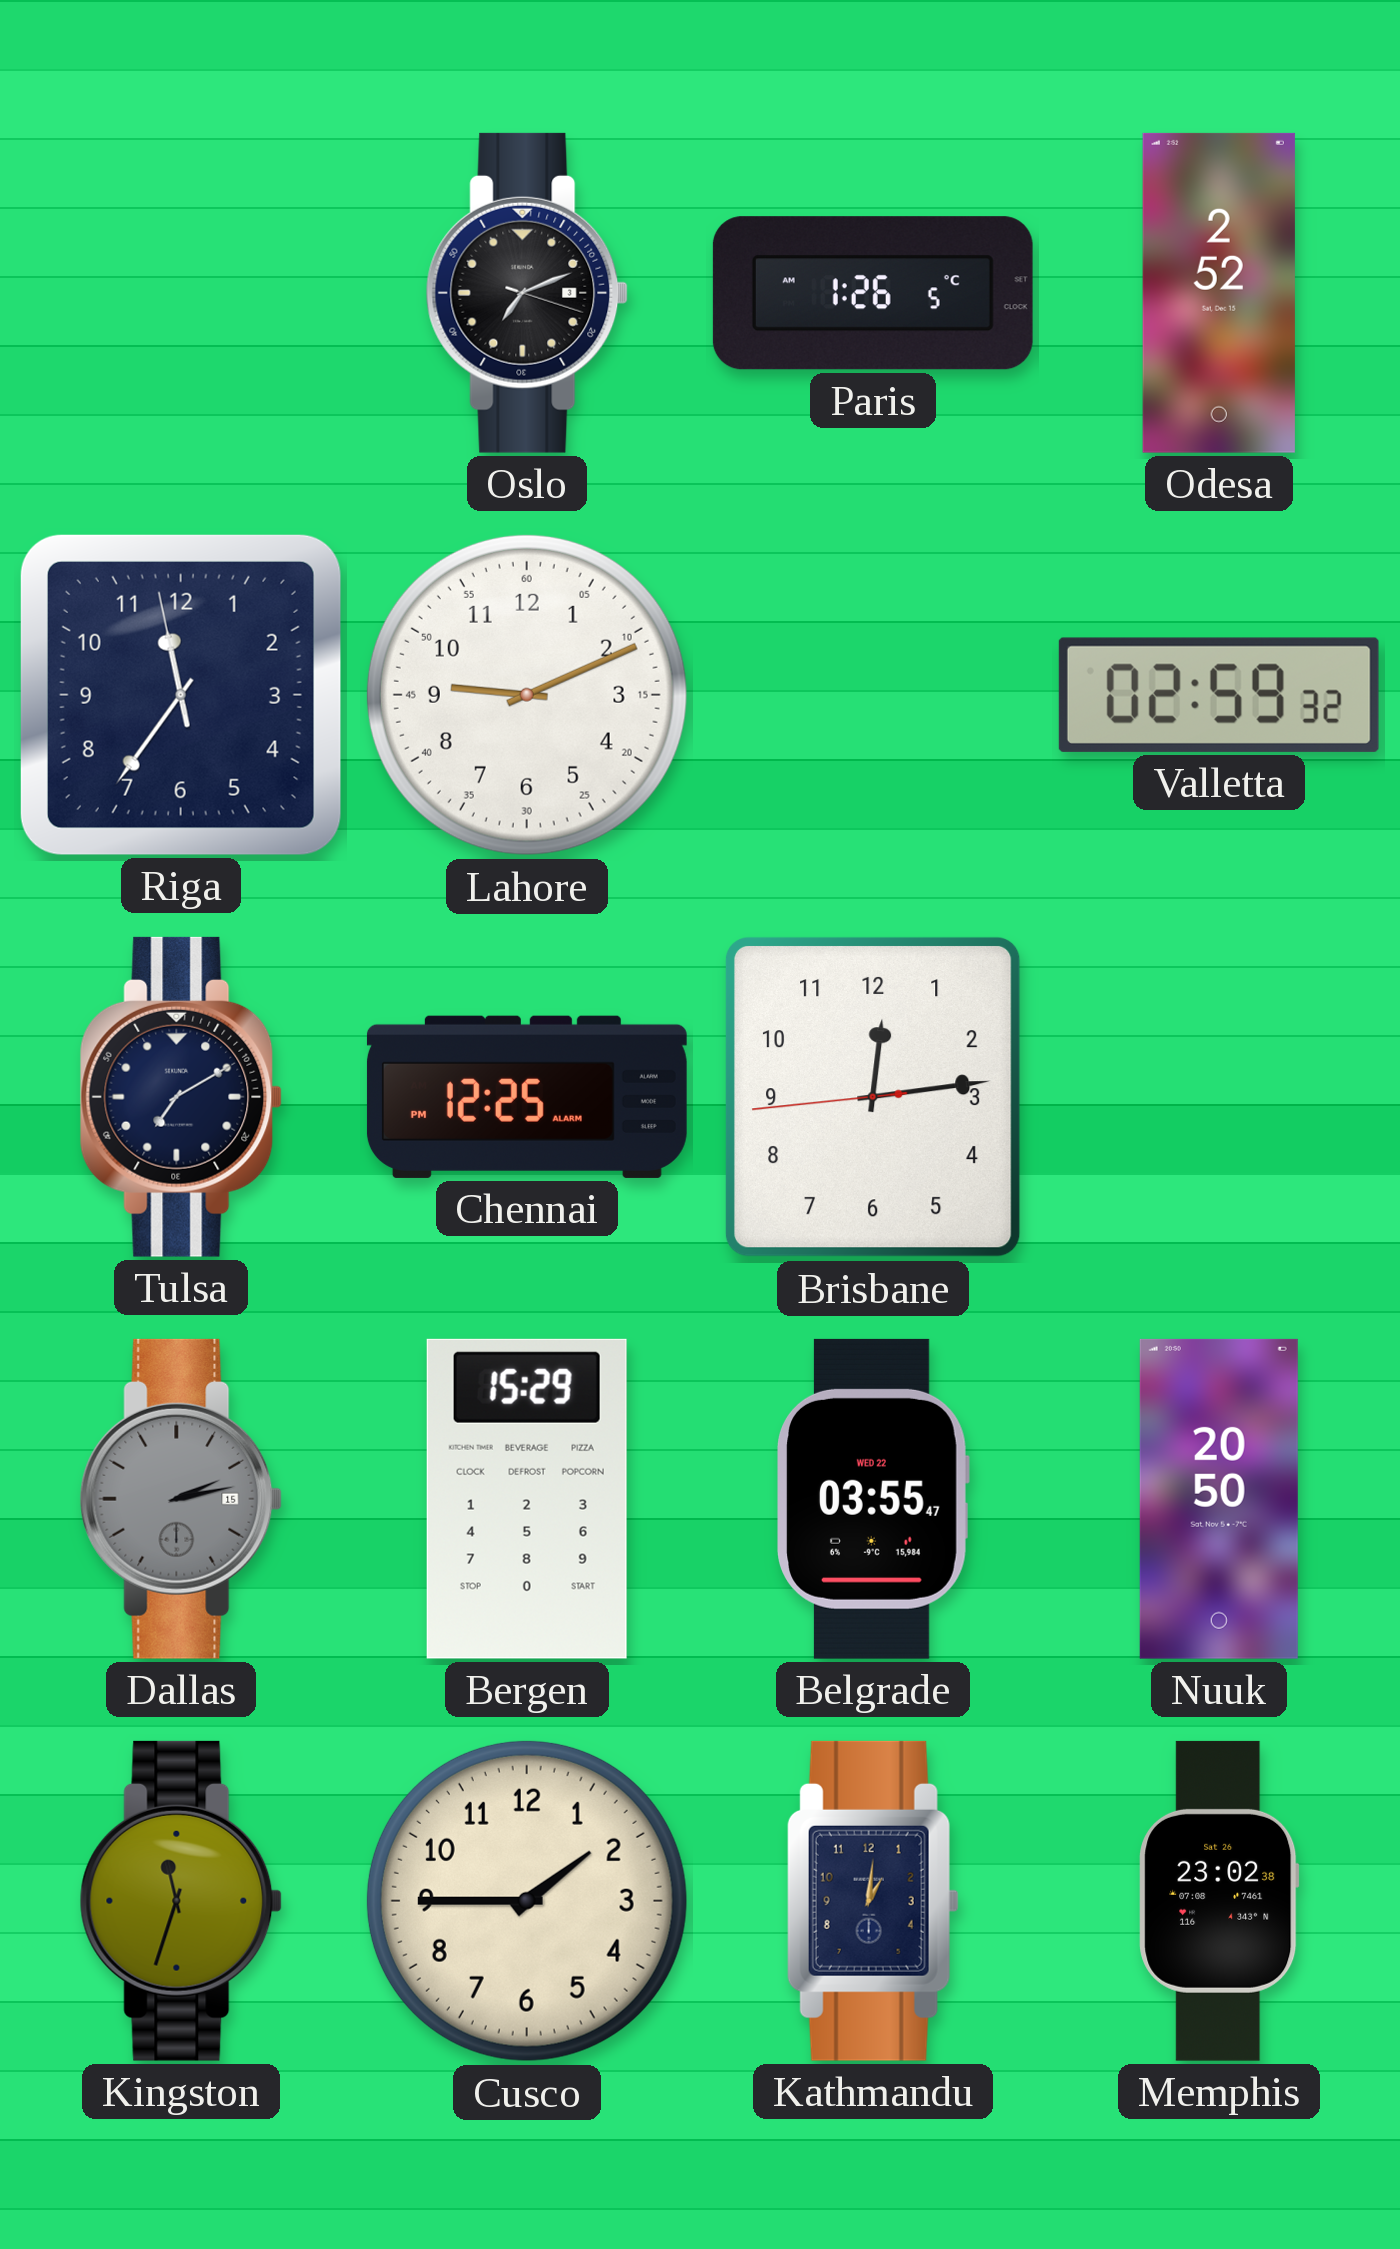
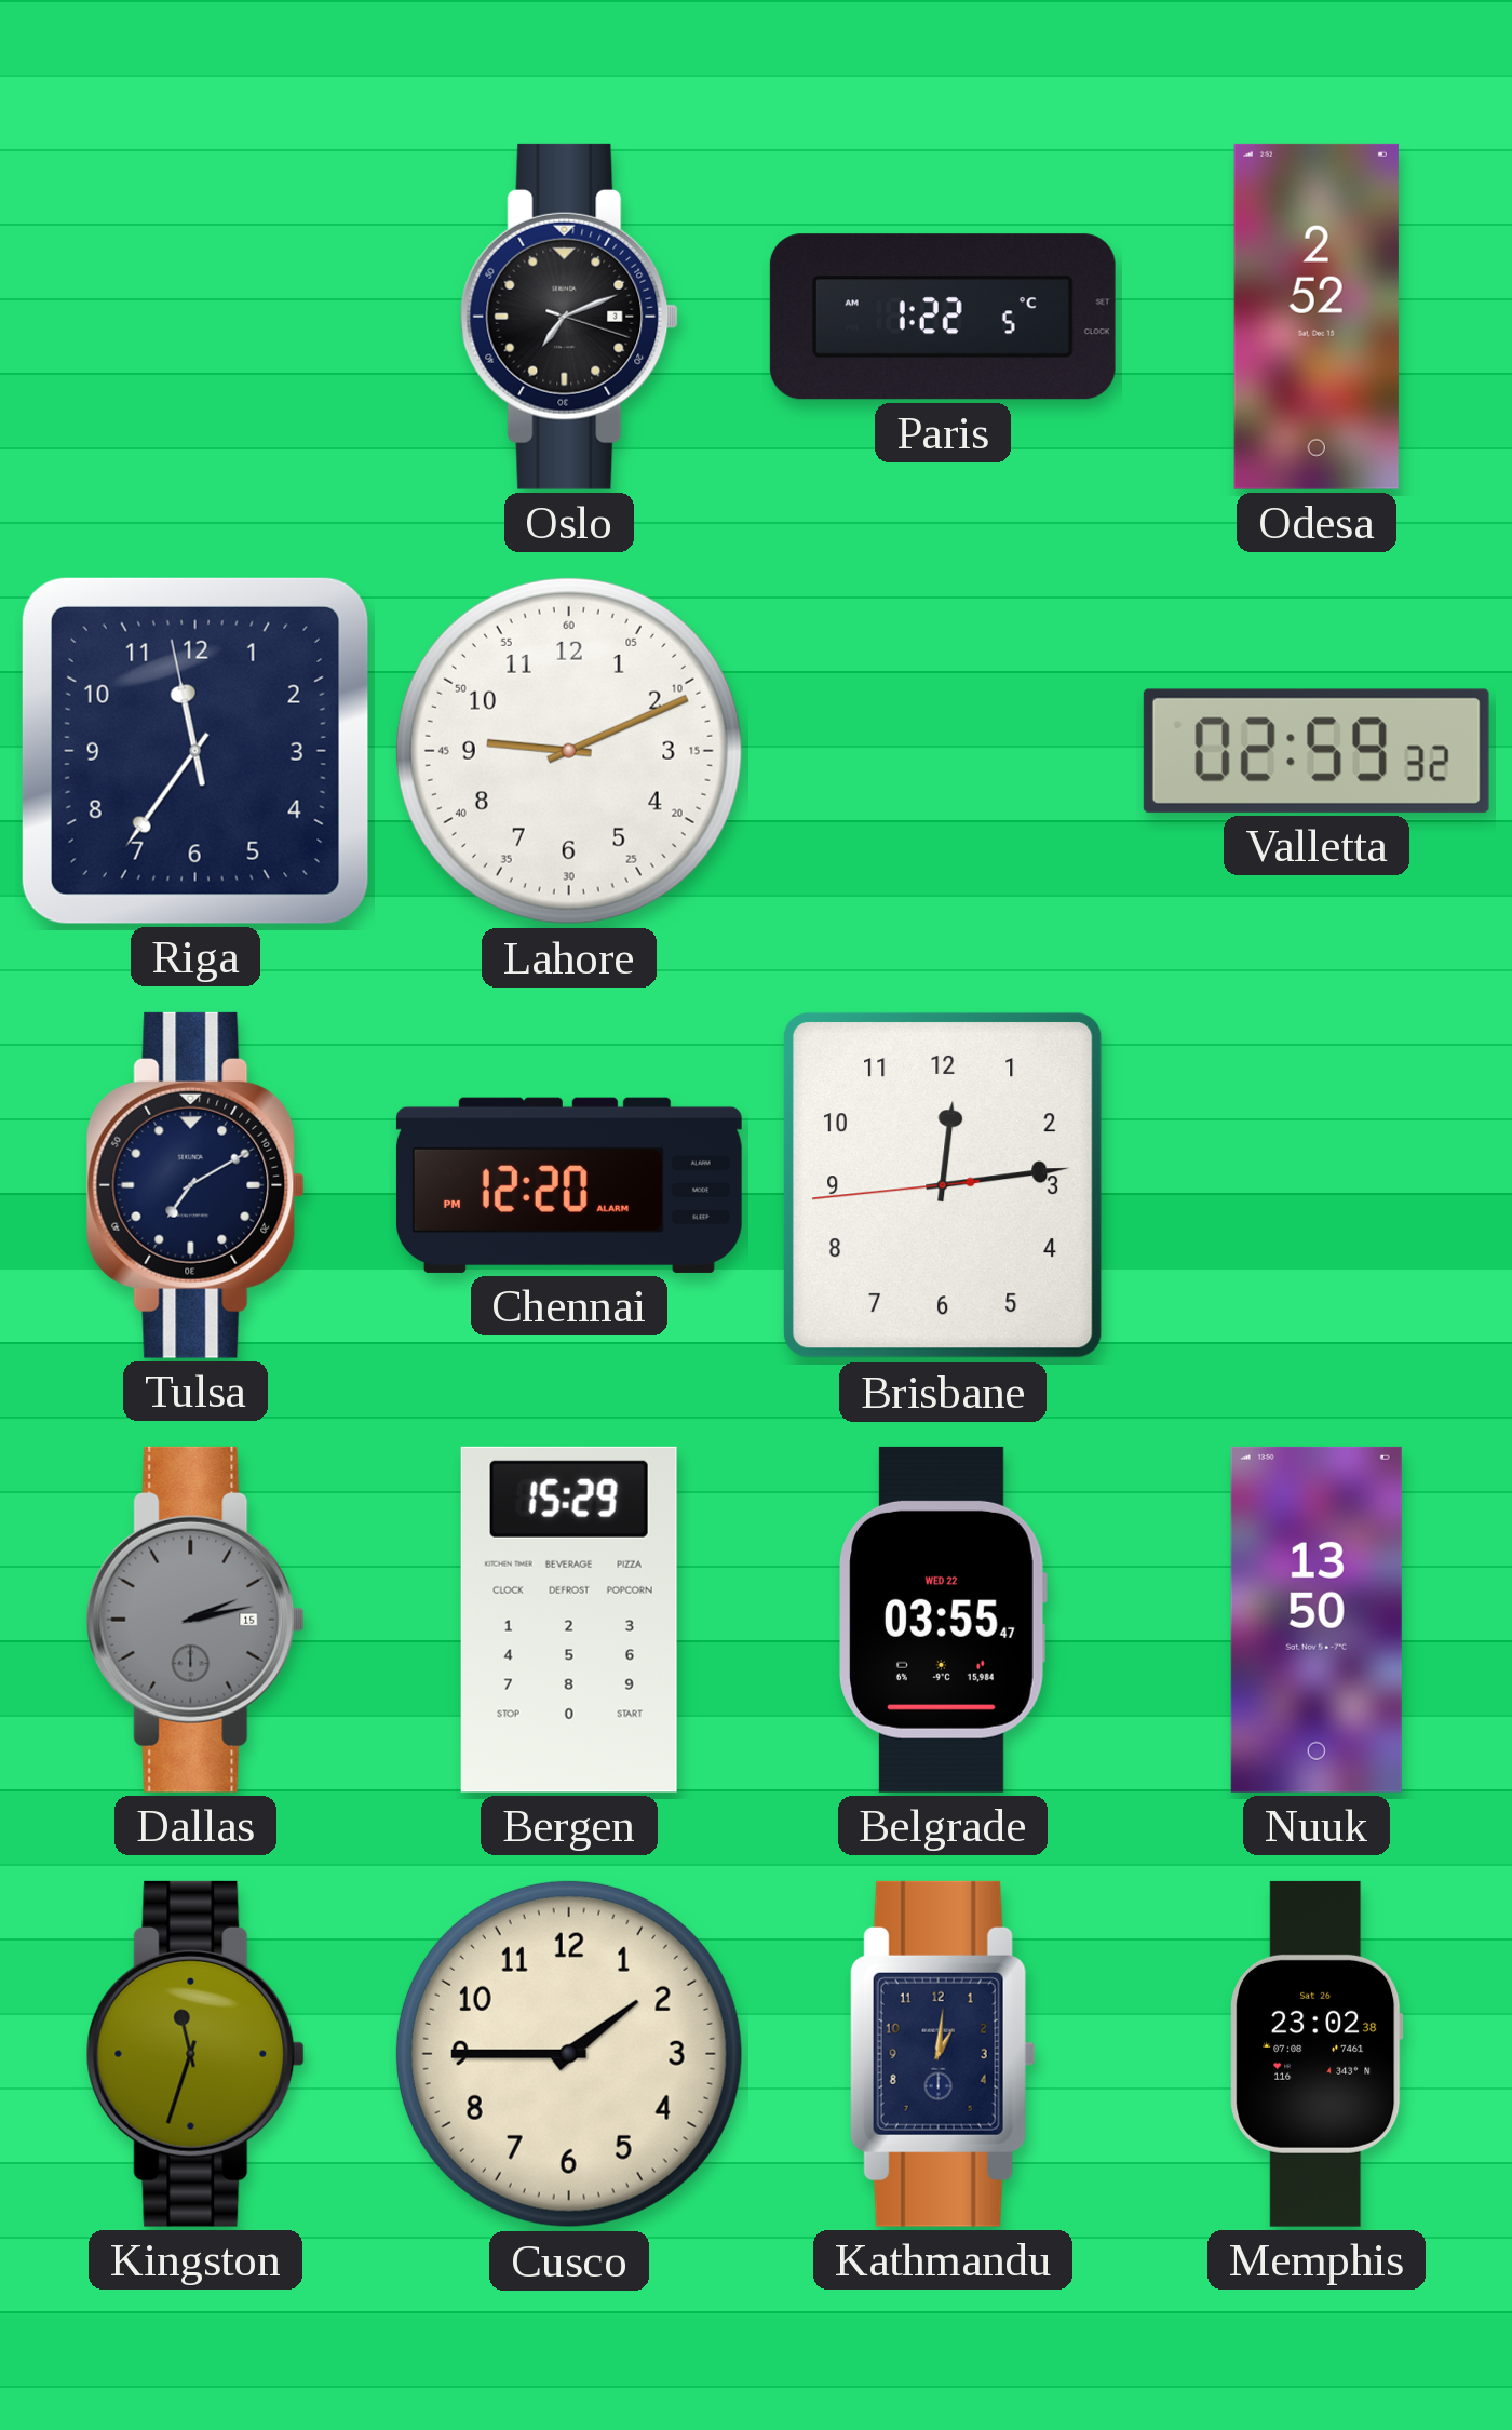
Paris: 1:26 -> 1:22
Chennai: 12:25 -> 12:20
Nuuk: 20:50 -> 13:50
